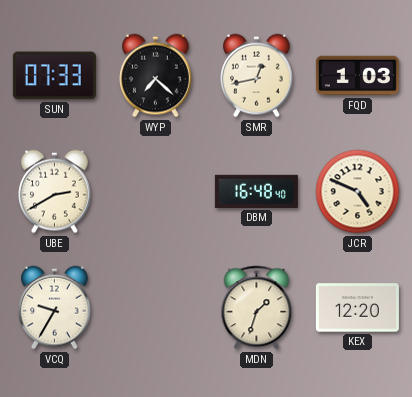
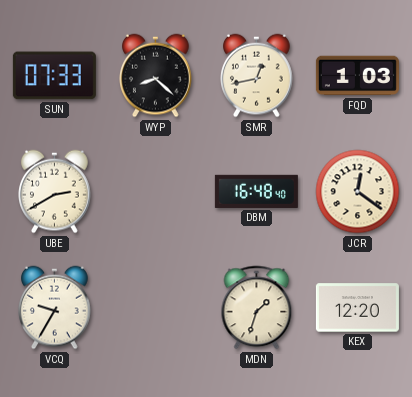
WYP: 7:22 -> 8:22
JCR: 4:49 -> 12:21
